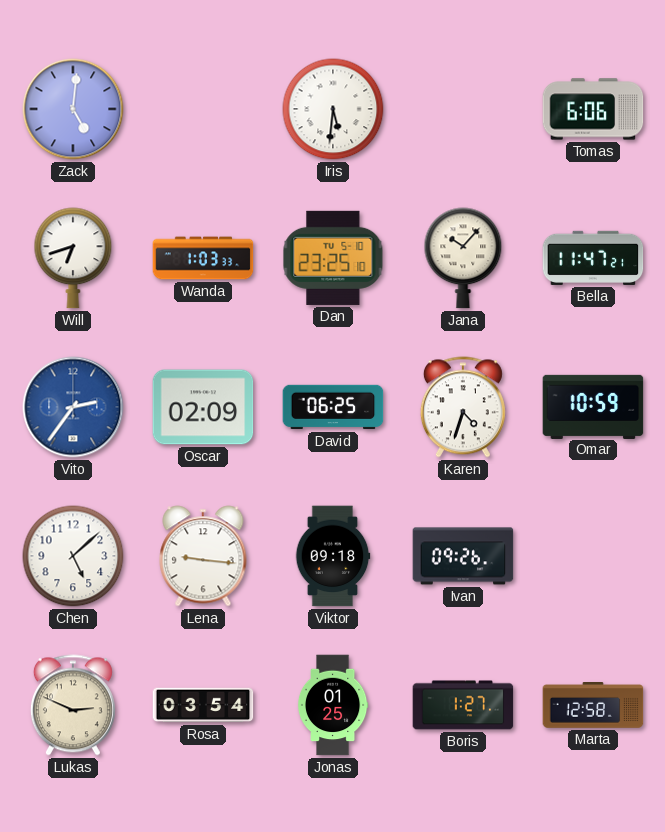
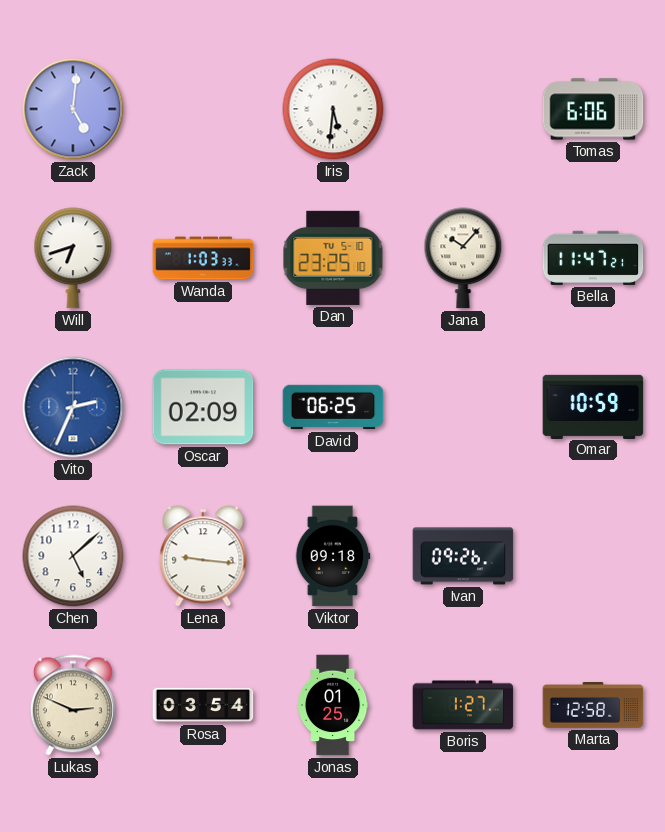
Vito: 2:36 -> 2:34
Karen: 4:33 -> none
